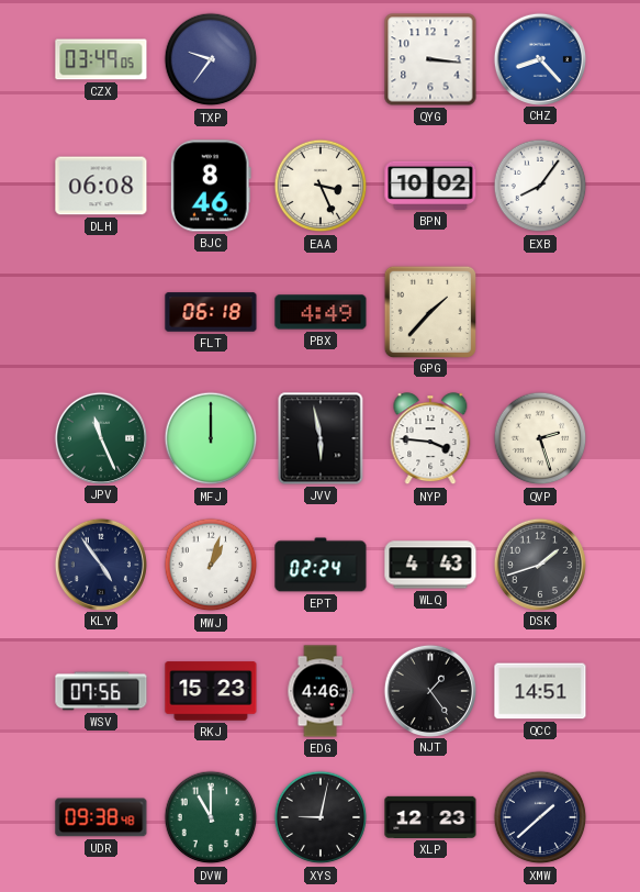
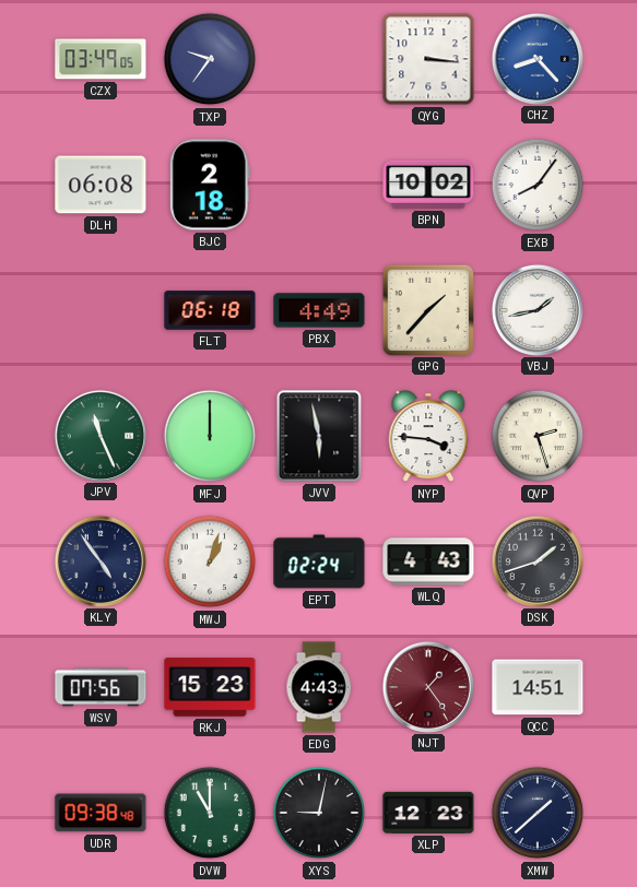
BJC: 8:46 -> 2:18
EAA: 3:26 -> none
VBJ: none -> 1:43
EDG: 4:46 -> 4:43
NJT dial: black -> burgundy
